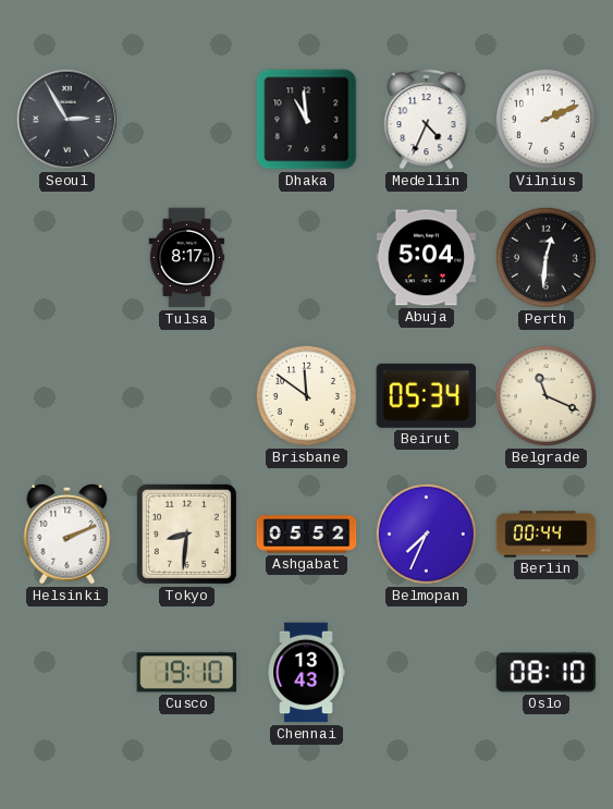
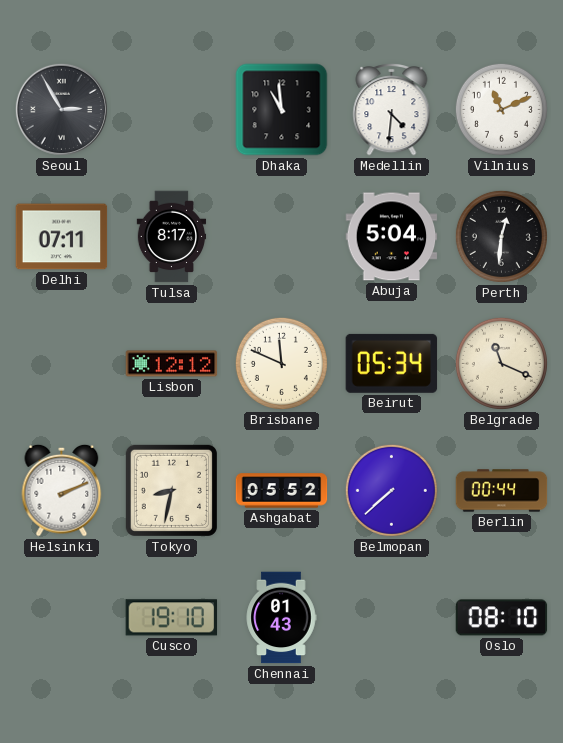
Medellin: 4:34 -> 4:31
Vilnius: 2:11 -> 11:11
Delhi: none -> 07:11
Lisbon: none -> 12:12
Brisbane: 11:51 -> 11:49
Tokyo: 8:31 -> 8:32
Belmopan: 7:34 -> 7:38
Chennai: 13:43 -> 01:43
